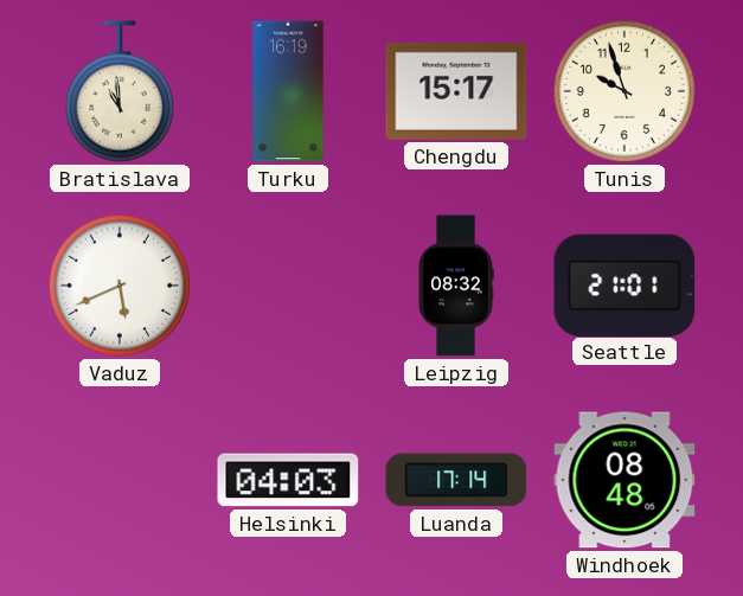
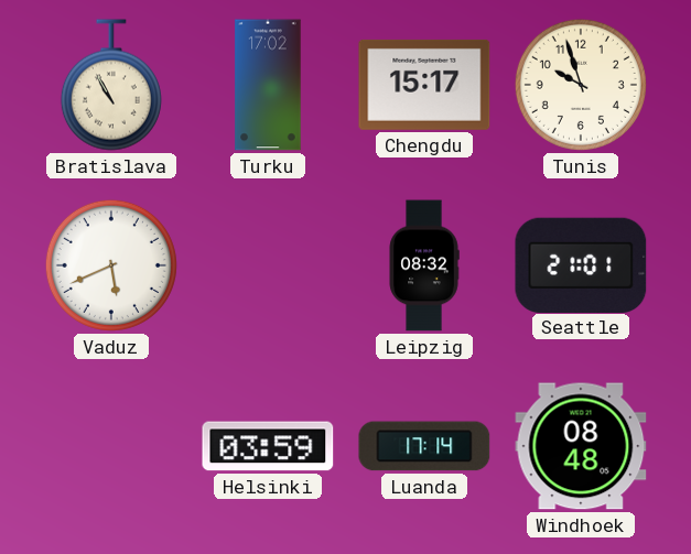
Bratislava: 10:59 -> 10:55
Turku: 16:19 -> 17:02
Helsinki: 04:03 -> 03:59
